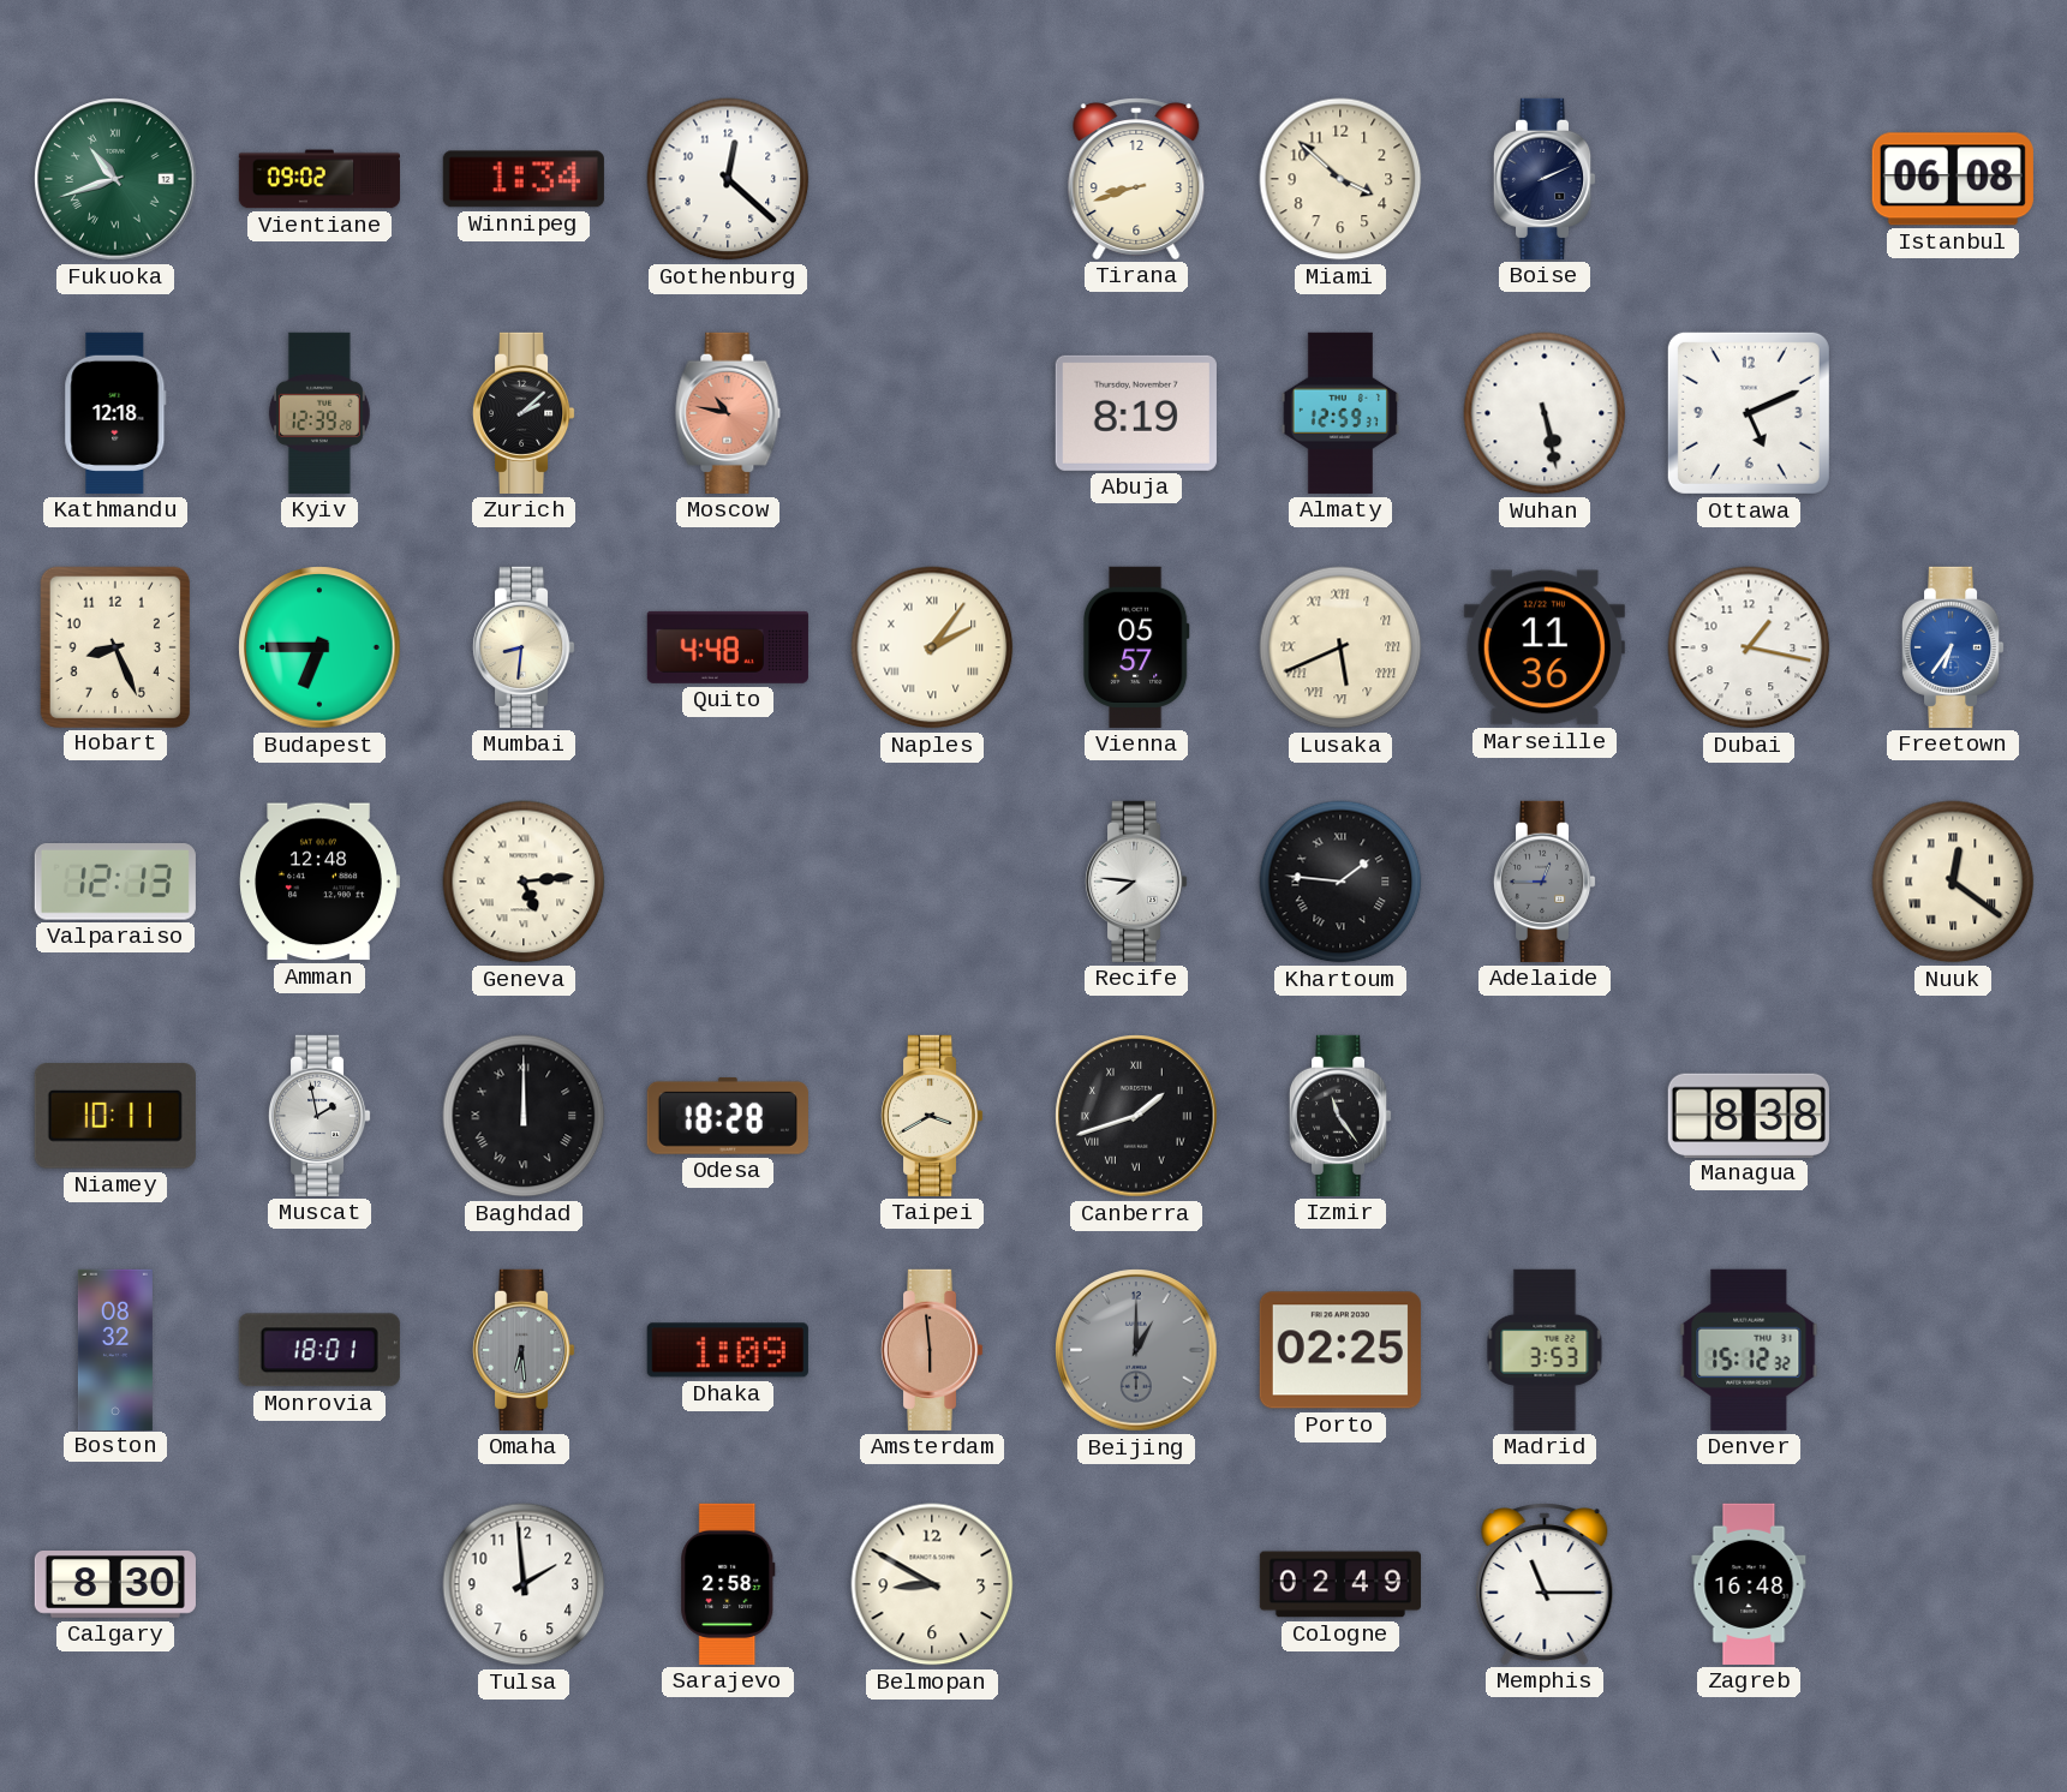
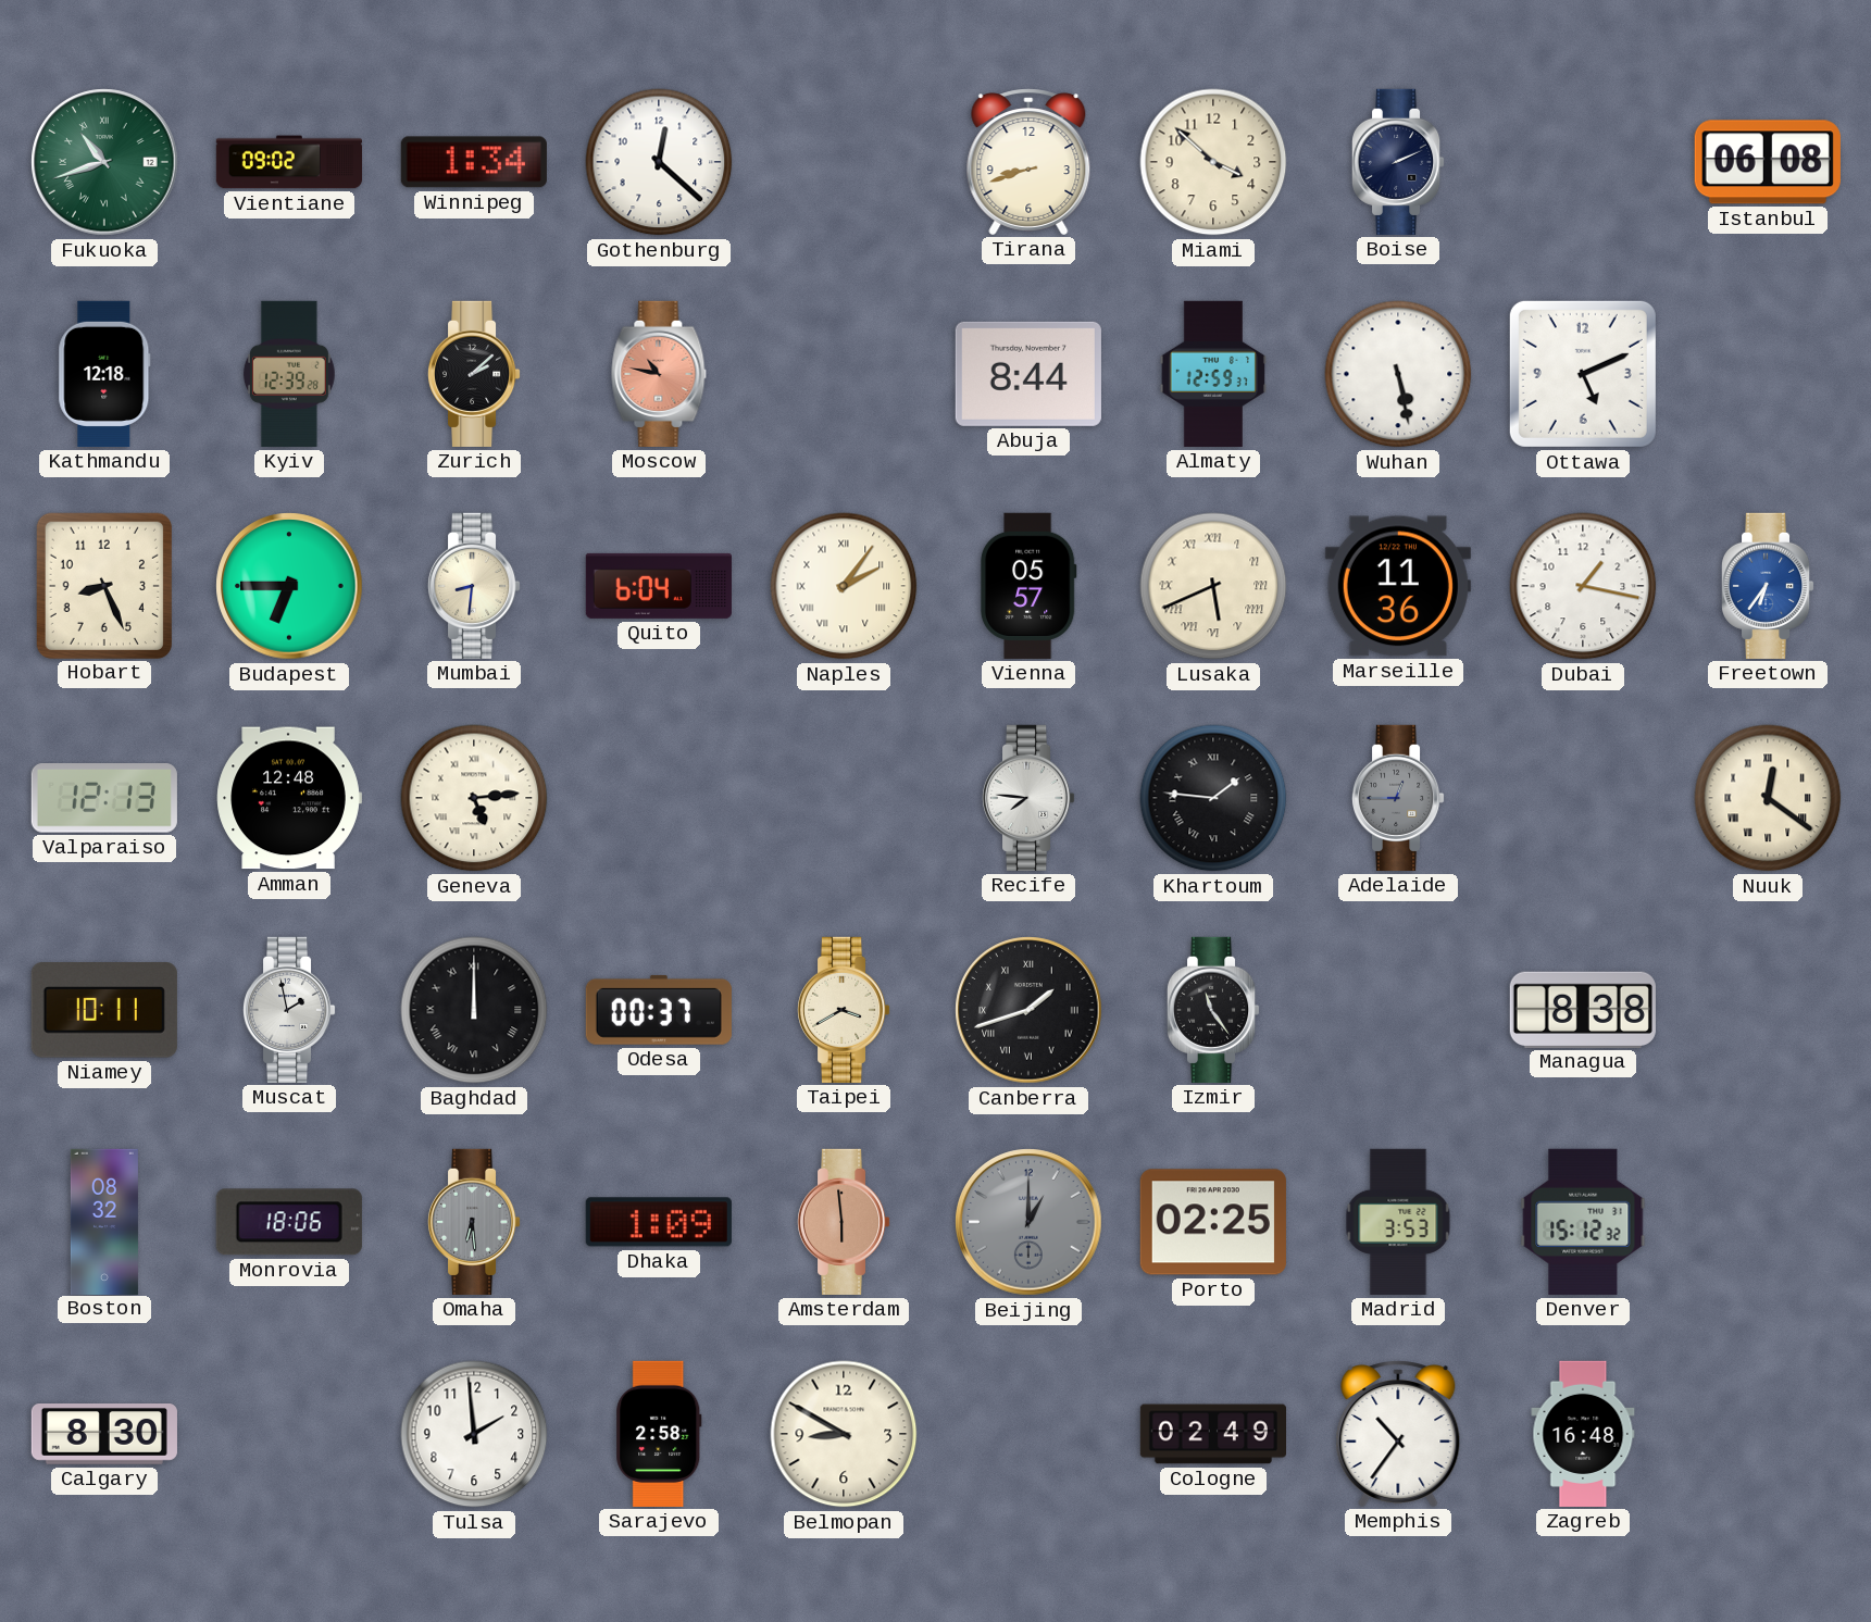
Abuja: 8:19 -> 8:44
Quito: 4:48 -> 6:04
Odesa: 18:28 -> 00:37
Monrovia: 18:01 -> 18:06
Memphis: 11:15 -> 10:36
